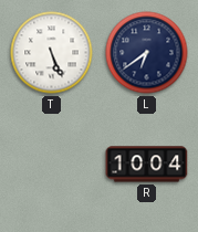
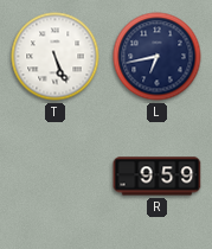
L: 6:39 -> 6:43
R: 10:04 -> 9:59
